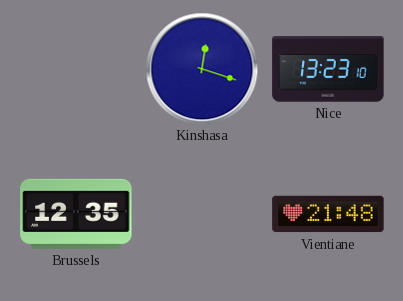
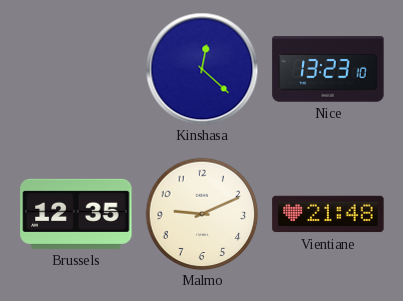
Kinshasa: 12:18 -> 12:22
Malmo: none -> 9:11
